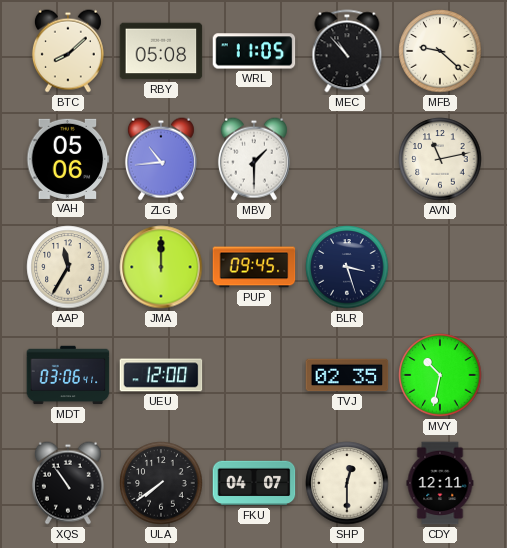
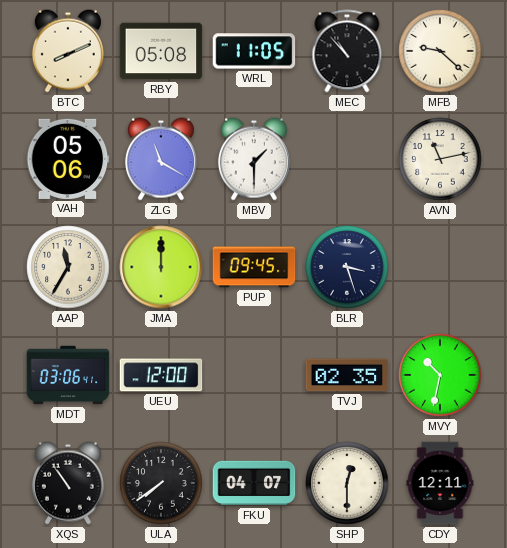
BTC: 8:08 -> 8:11
ZLG: 10:44 -> 11:20
